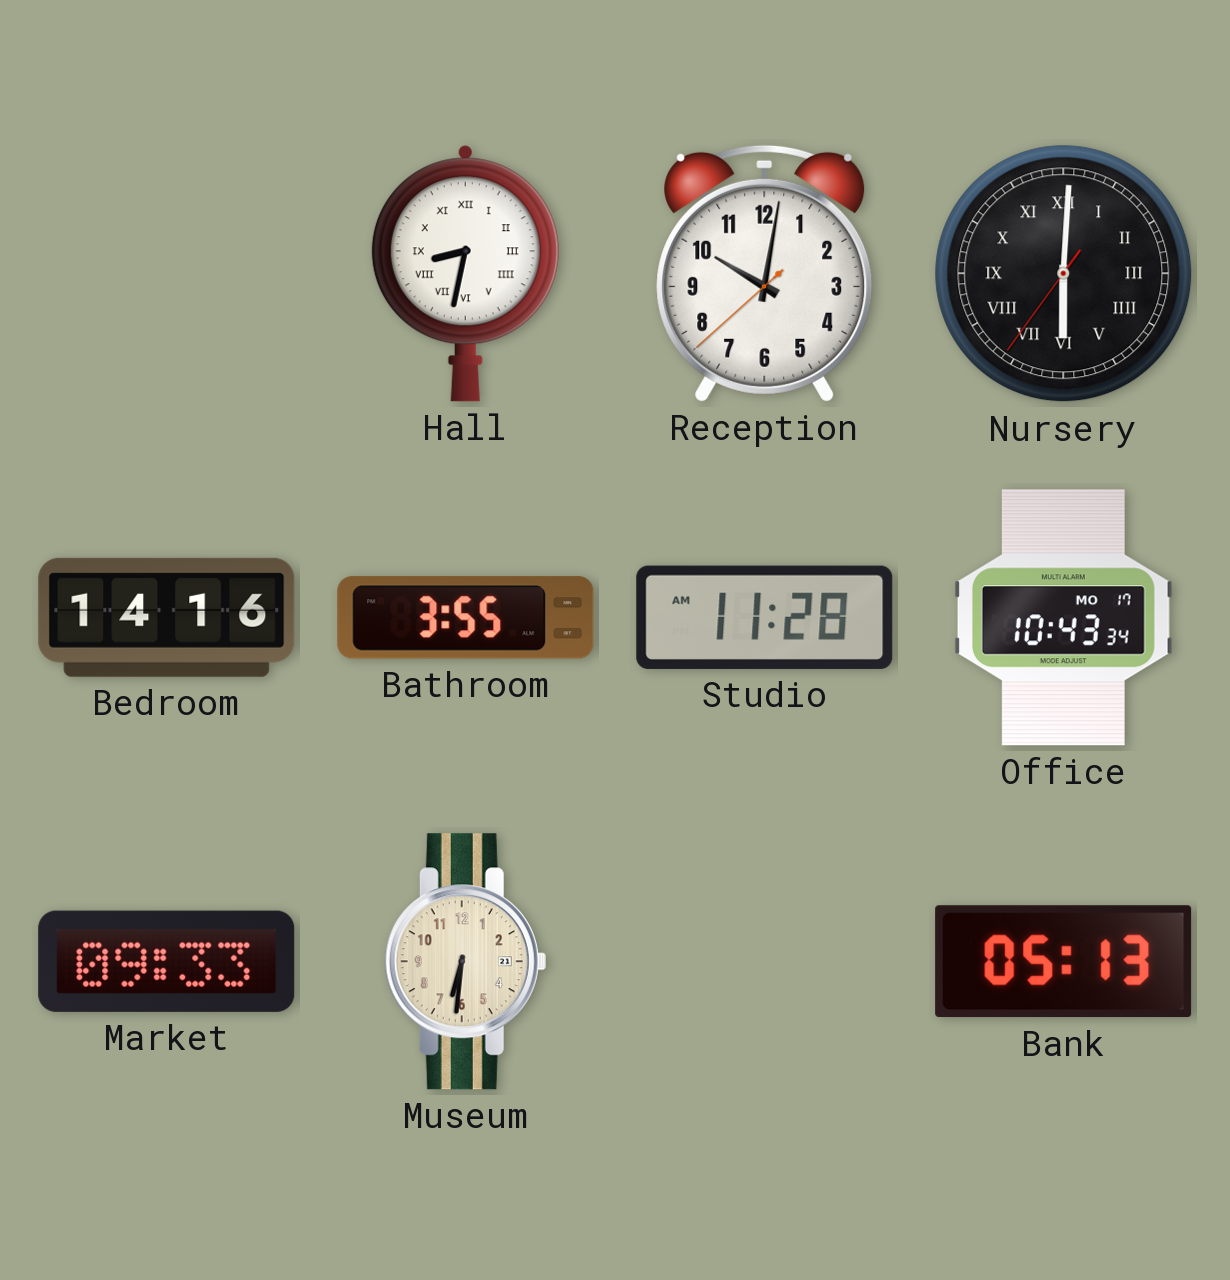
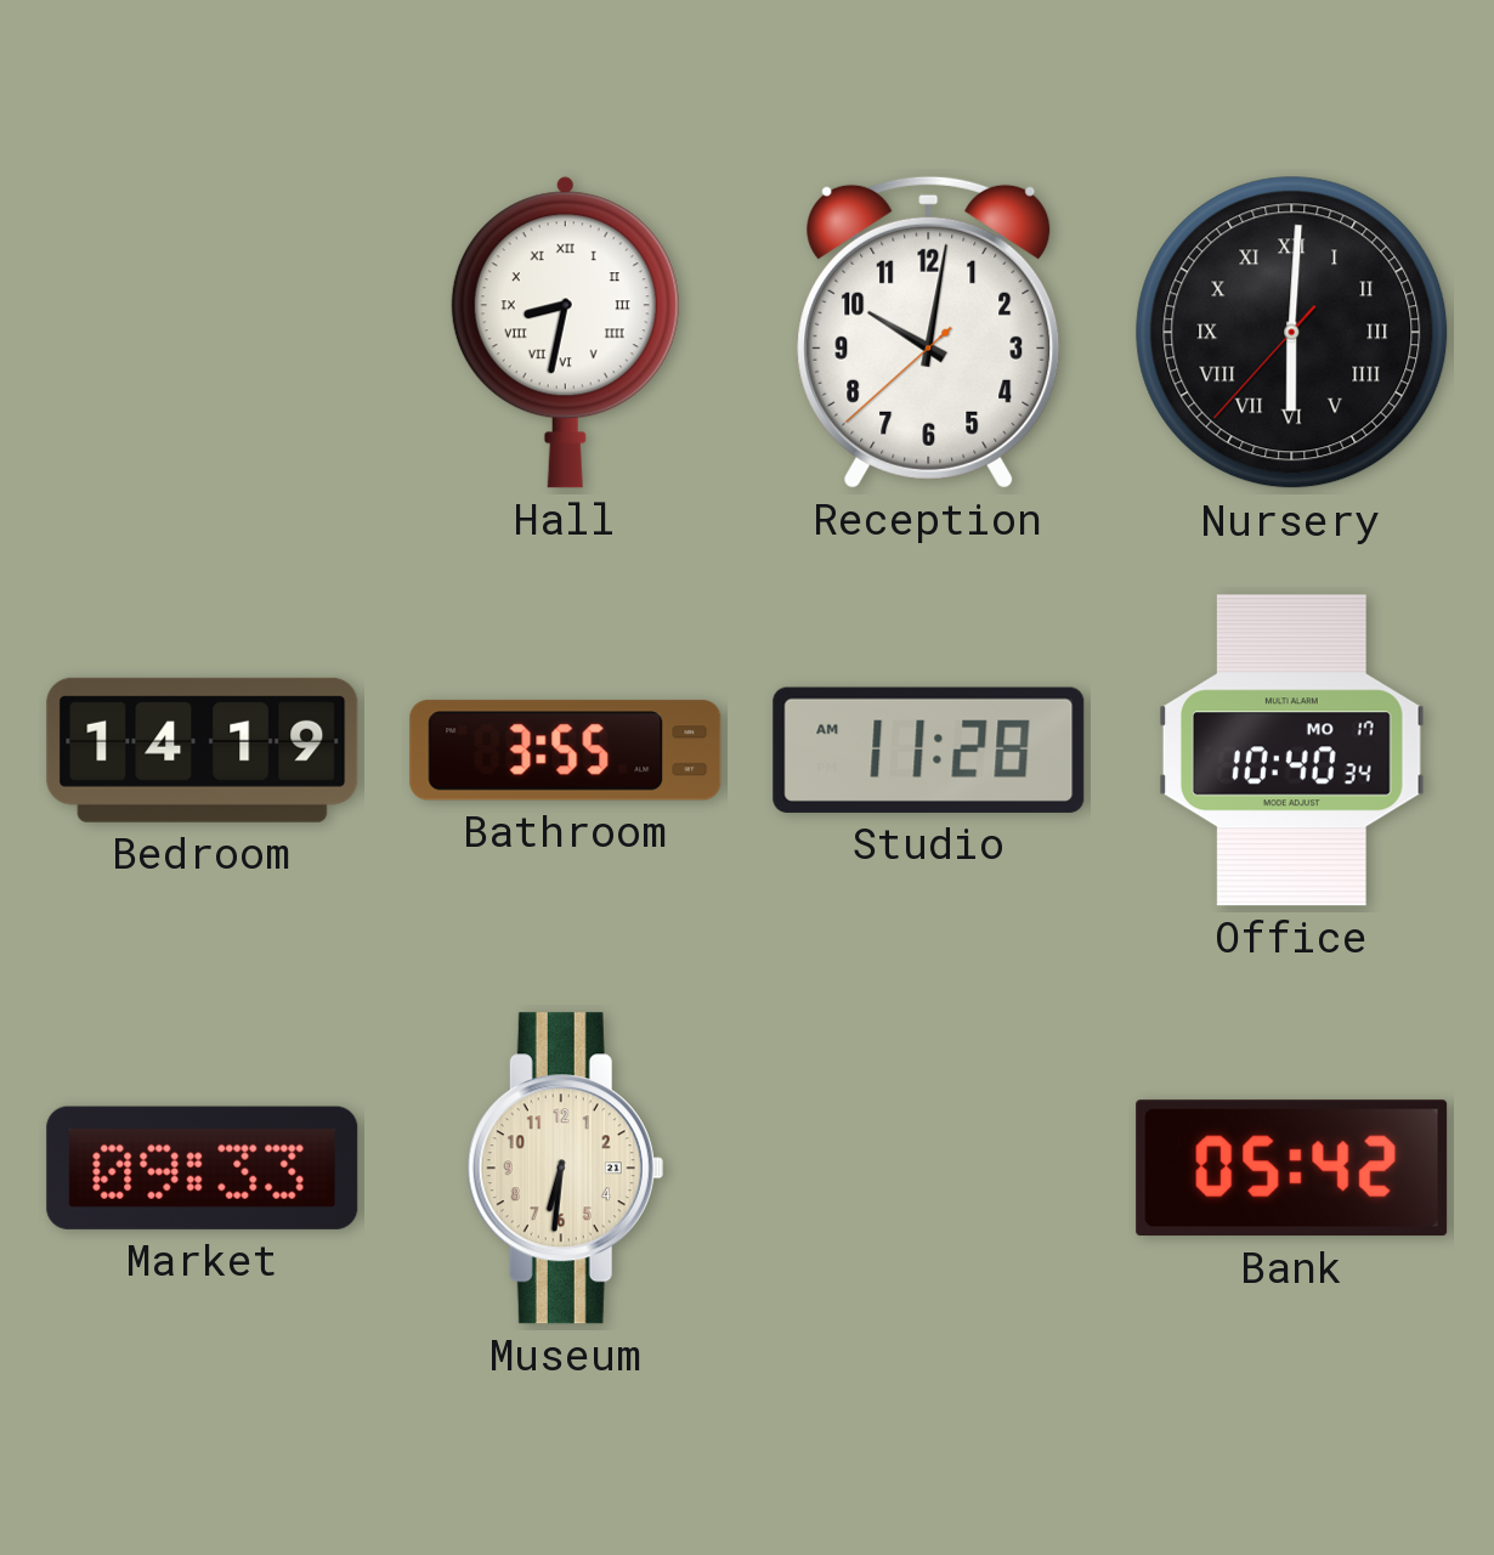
Nursery: 6:00:36 -> 6:00:37
Bedroom: 14:16 -> 14:19
Office: 10:43 -> 10:40
Bank: 05:13 -> 05:42
